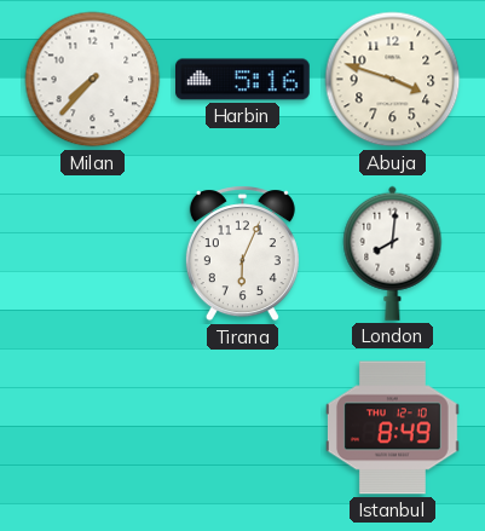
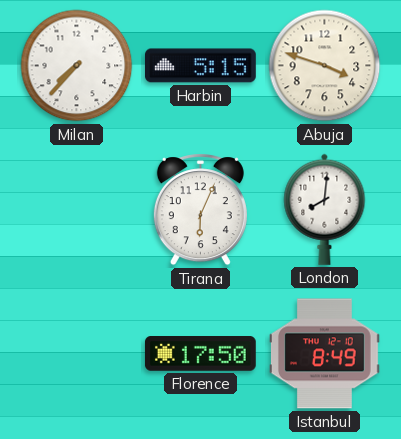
Harbin: 5:16 -> 5:15
Florence: none -> 17:50
